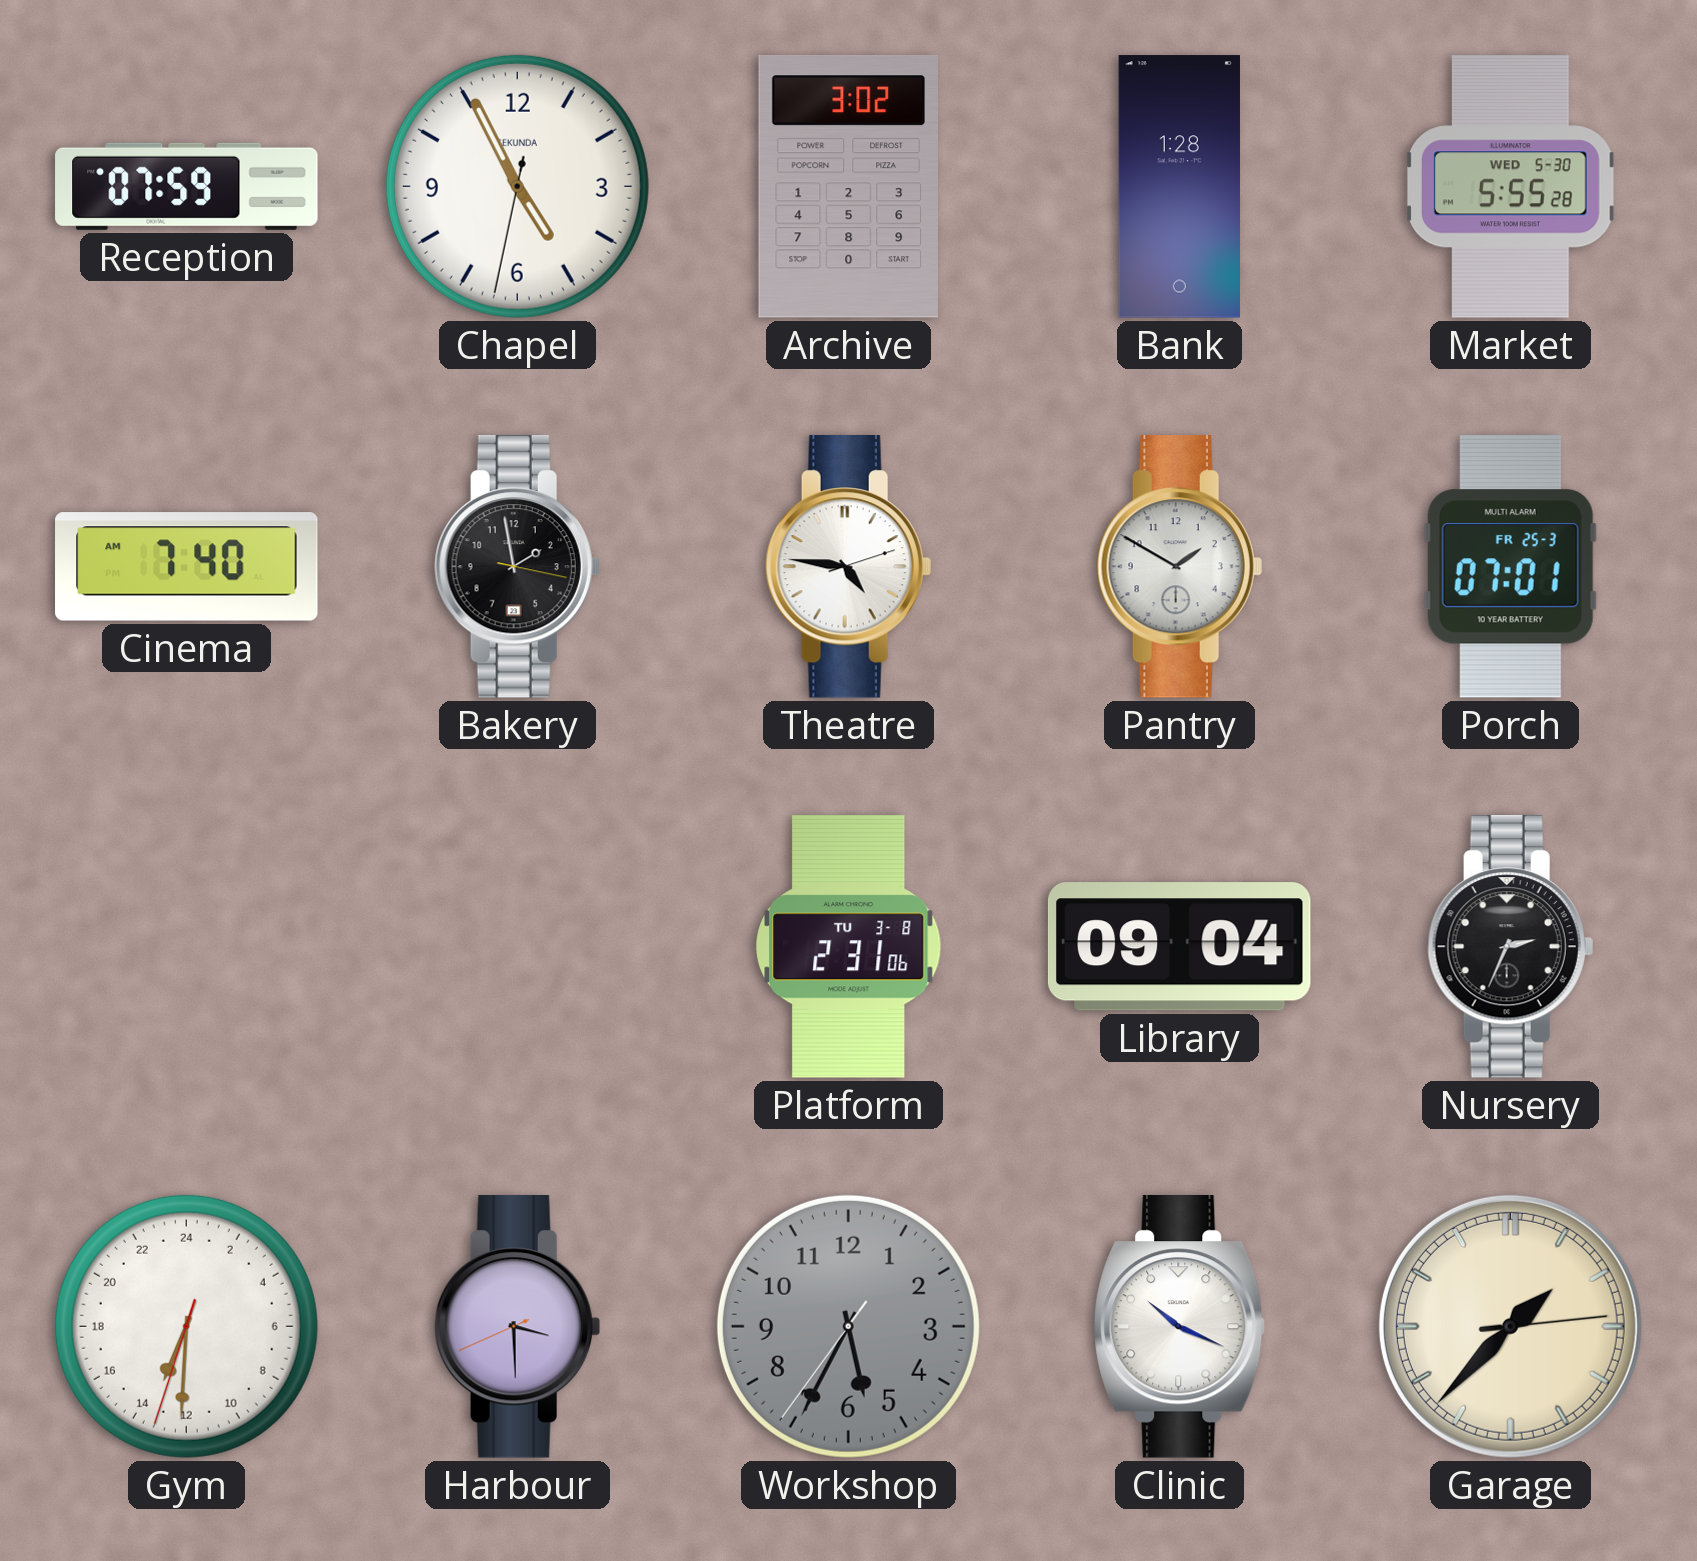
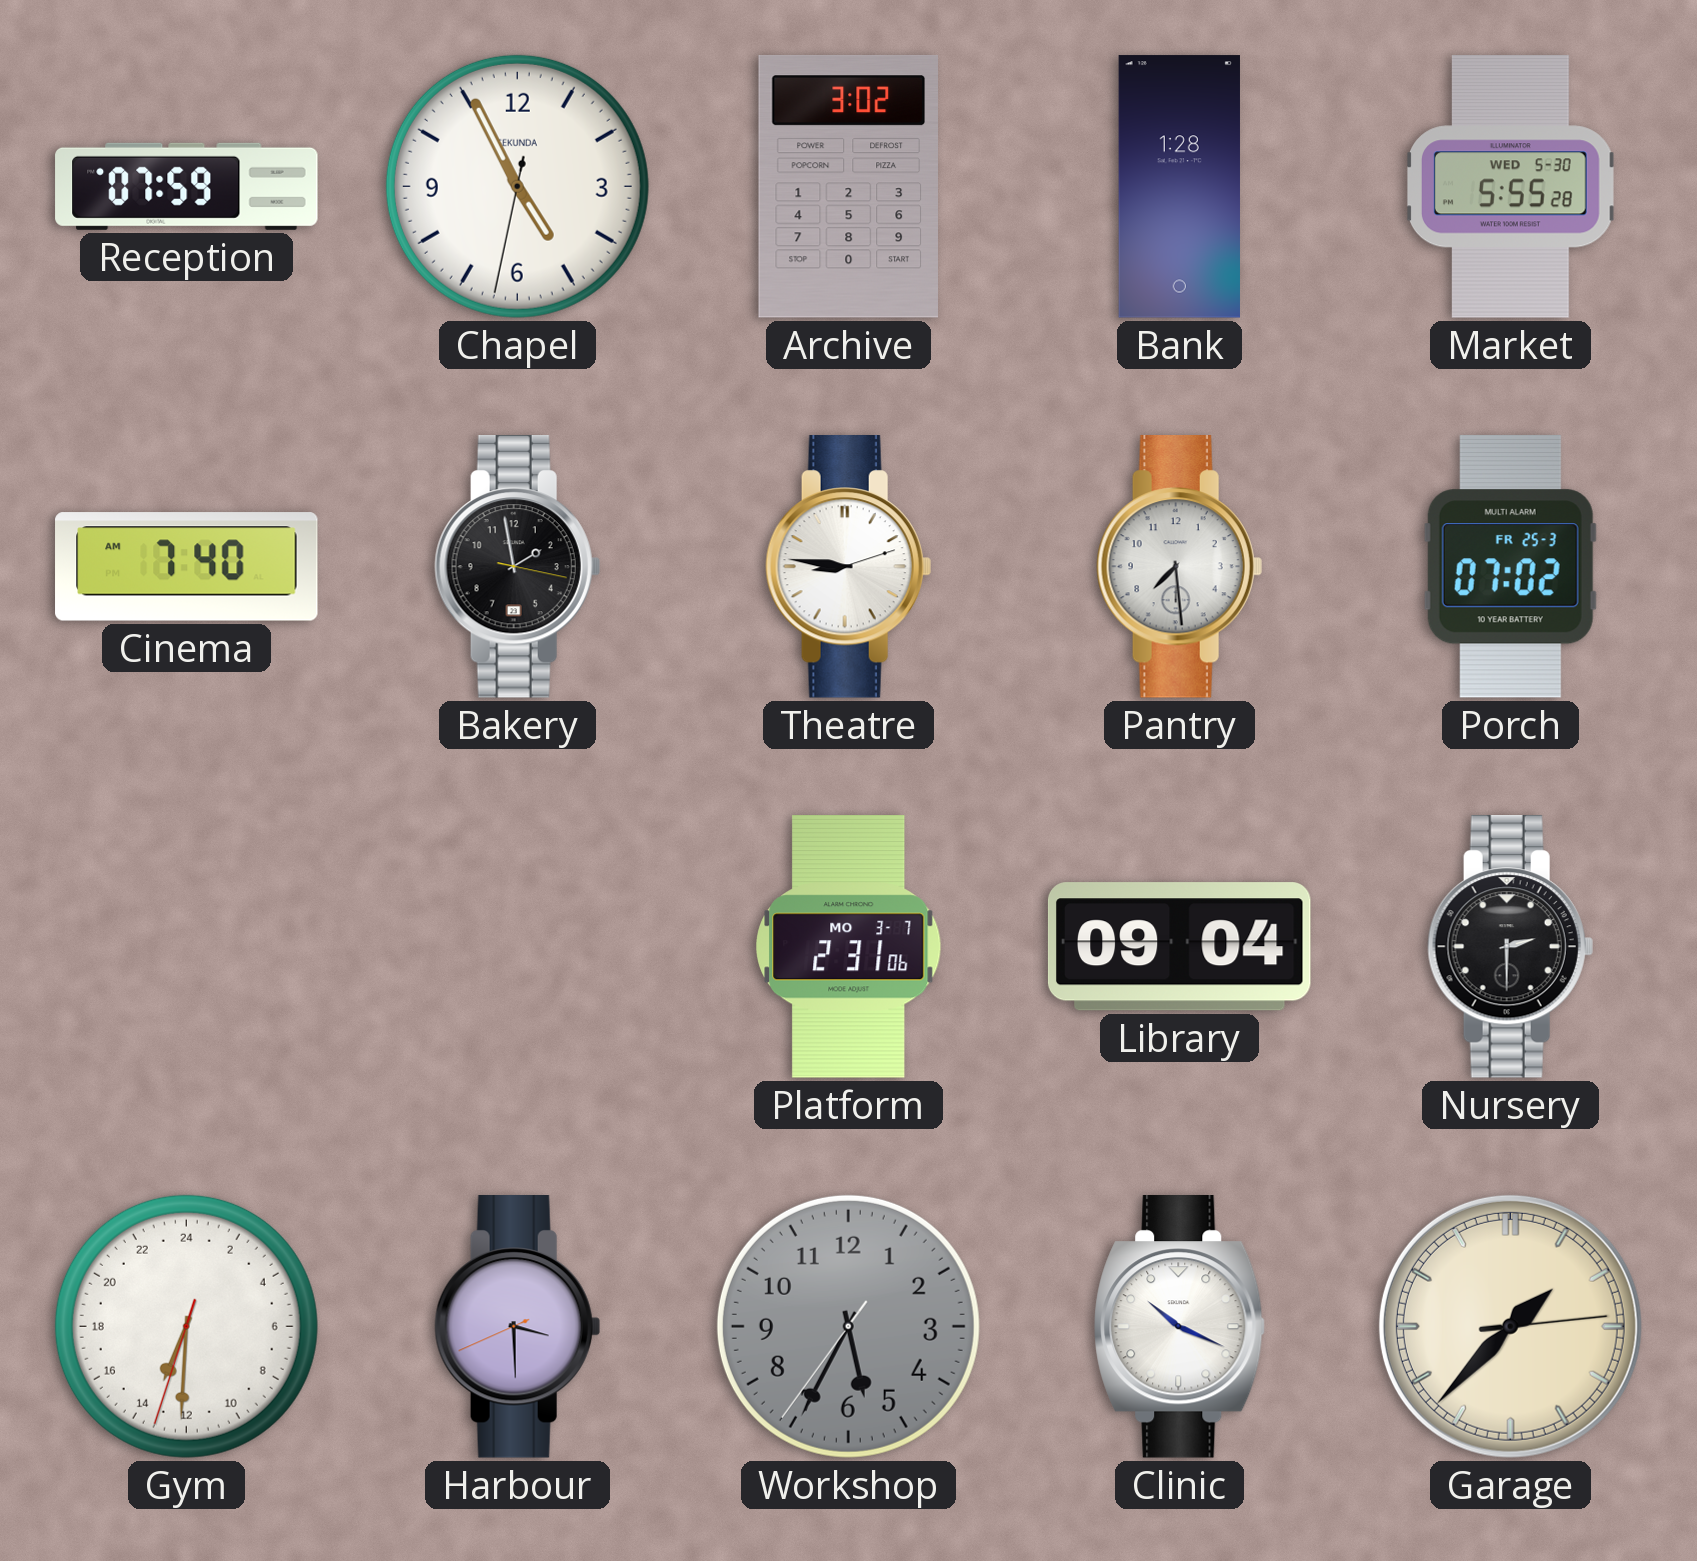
Theatre: 4:46 -> 8:46
Pantry: 1:50 -> 7:29
Porch: 07:01 -> 07:02
Platform date: TU 3-8 -> MO 3-7
Nursery: 2:34 -> 2:30
